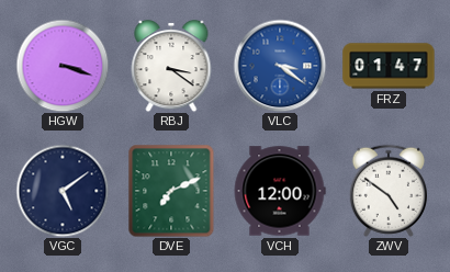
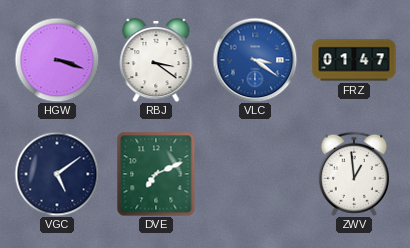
VCH: 12:00 -> none
ZWV: 4:51 -> 12:59
